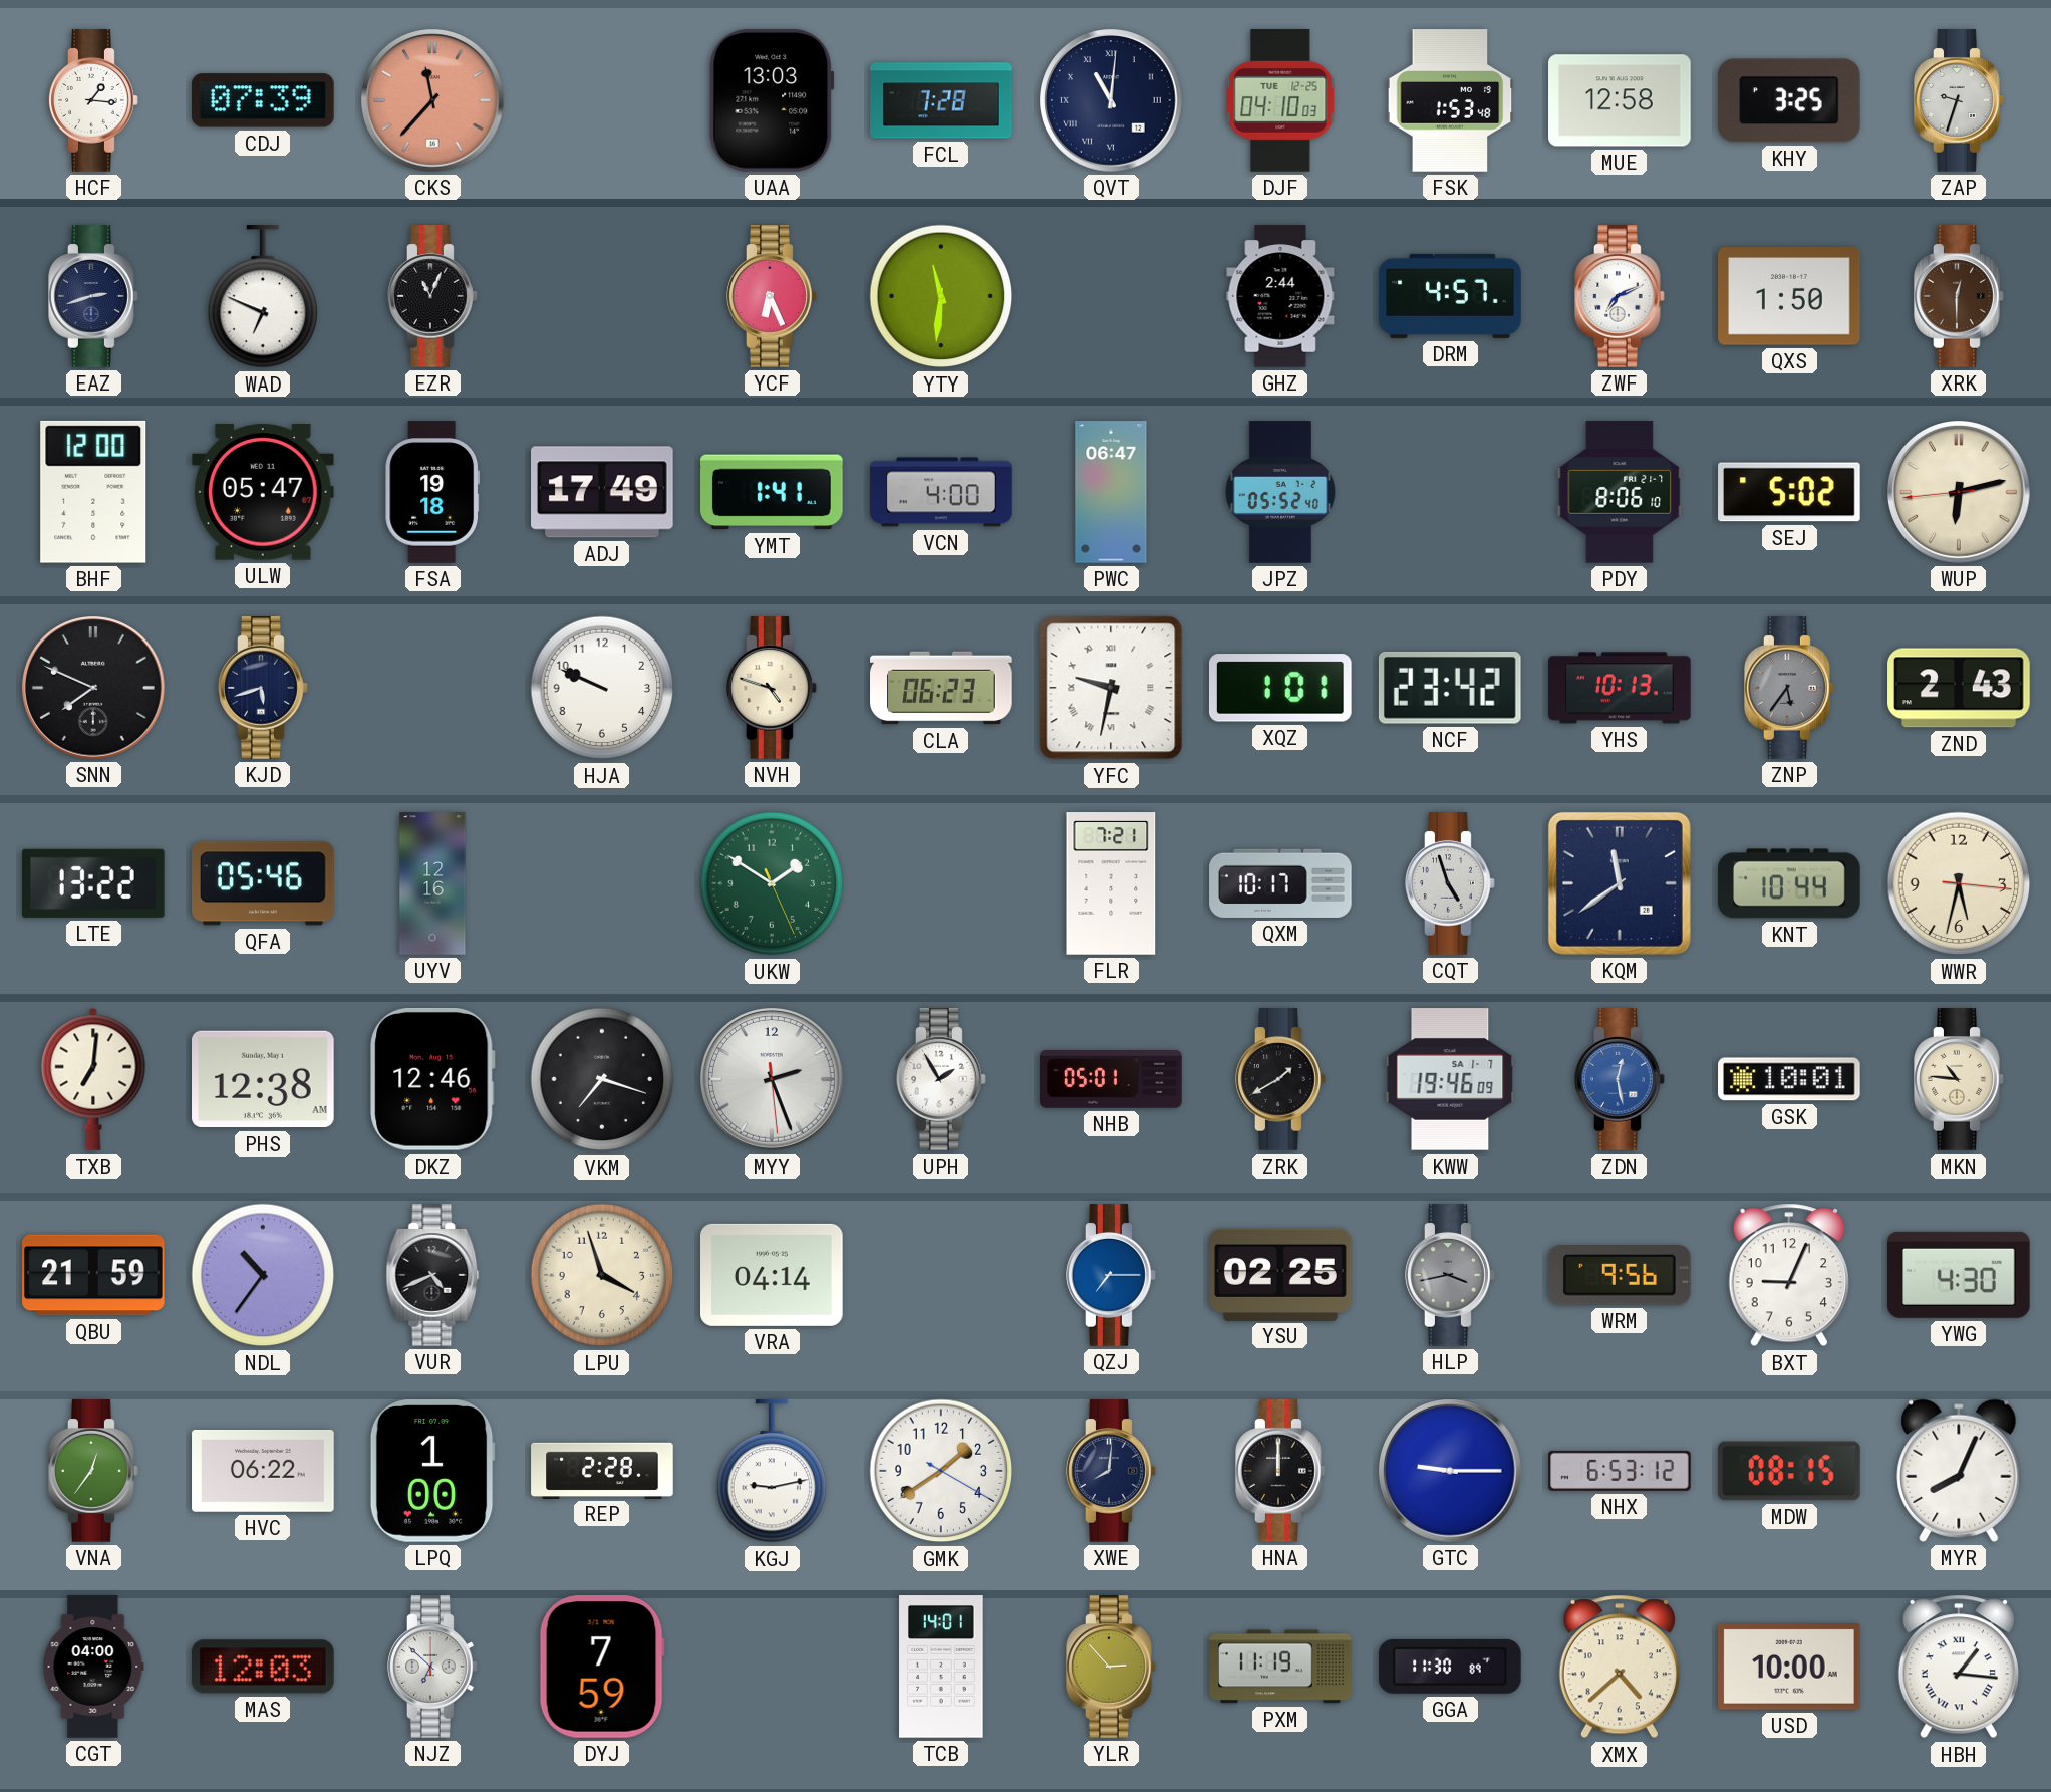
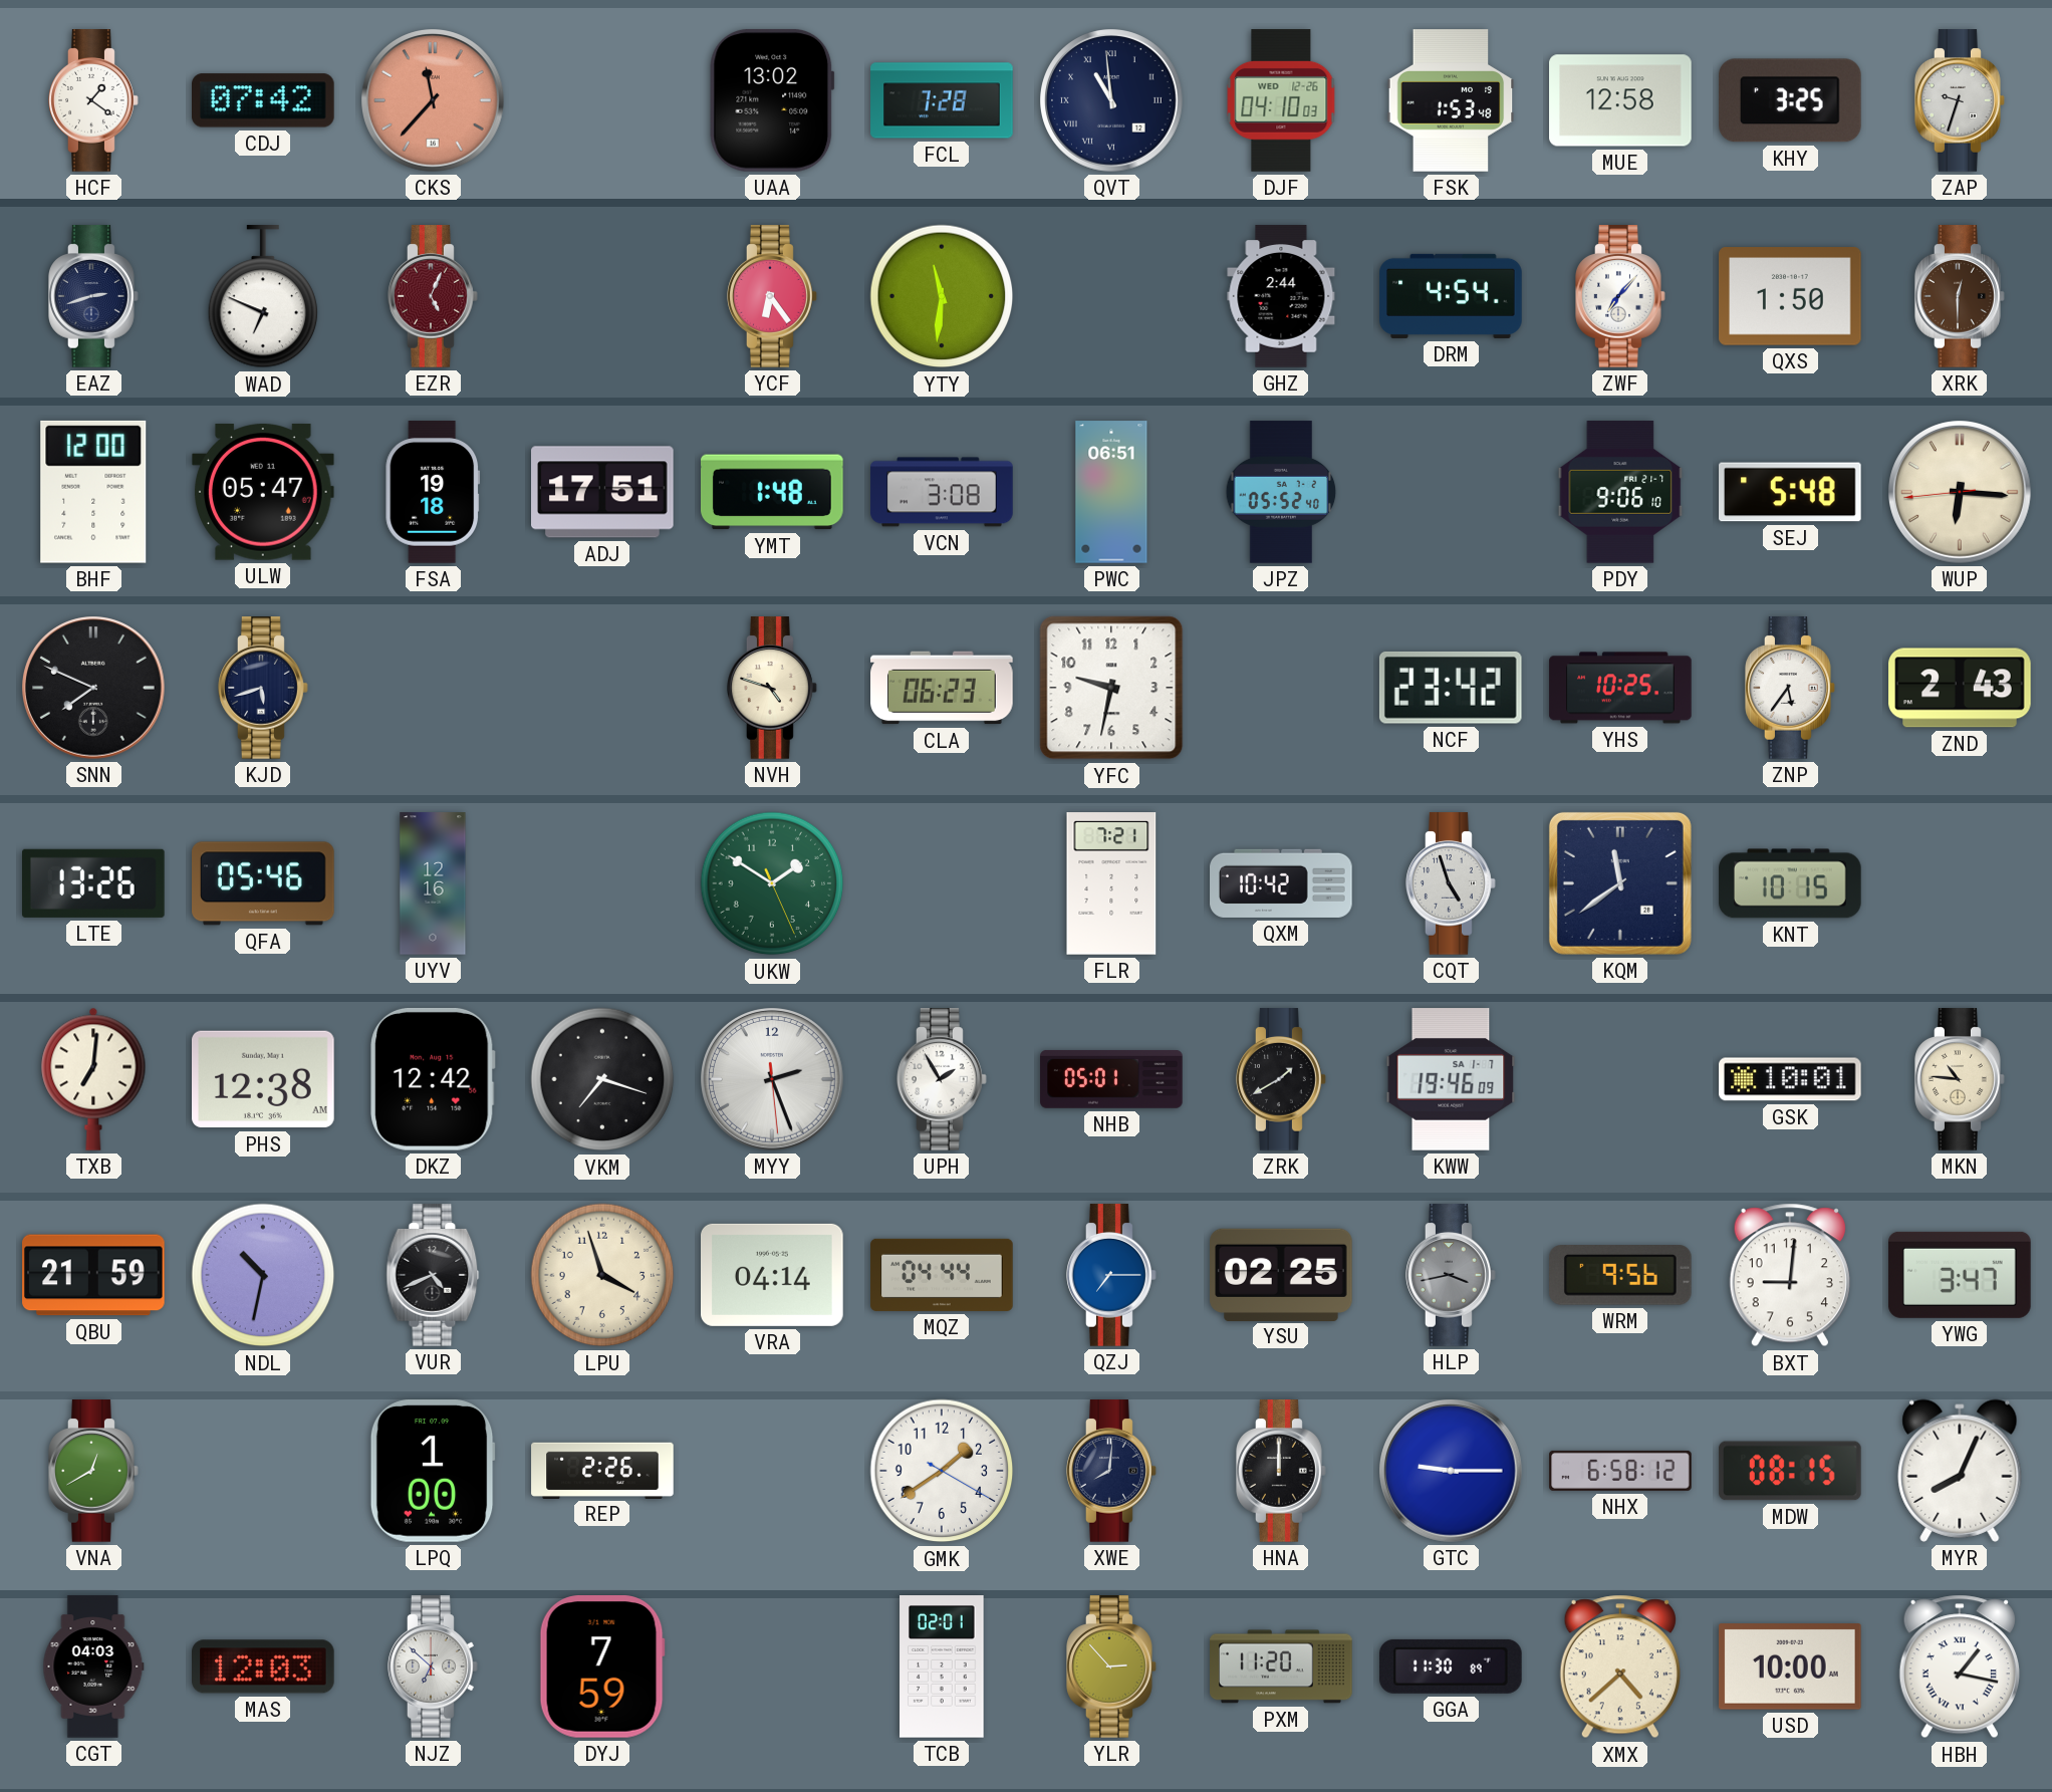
HCF: 1:16 -> 1:21
CDJ: 07:39 -> 07:42
UAA: 13:03 -> 13:02
QVT: 11:01 -> 10:59
DJF date: TUE 12-25 -> WED 12-26
EZR: 11:04 -> 5:04
EZR dial: black -> burgundy
YCF: 6:26 -> 6:24
DRM: 4:57 -> 4:54
ZWF: 7:11 -> 7:07
ADJ: 17:49 -> 17:51
YMT: 1:41 -> 1:48
VCN: 4:00 -> 3:08
PWC: 06:47 -> 06:51
PDY: 8:06 -> 9:06
SEJ: 5:02 -> 5:48
WUP: 6:12 -> 6:15
HJA: 9:49 -> none
YFC numerals: Roman -> Arabic
XQZ: 1:01 -> none
YHS: 10:13 -> 10:25
ZNP dial: grey -> white
LTE: 13:22 -> 13:26
QXM: 10:17 -> 10:42
KNT: 10:44 -> 10:15
WWR: 5:32 -> none
DKZ: 12:46 -> 12:42
ZDN: 12:28 -> none
NDL: 10:36 -> 10:32
MQZ: none -> 04:44
BXT: 9:04 -> 9:01
YWG: 4:30 -> 3:47
VNA: 12:36 -> 12:40
HVC: 06:22 -> none
REP: 2:28 -> 2:26
KGJ: 9:13 -> none
NHX: 6:53 -> 6:58
CGT: 04:00 -> 04:03
TCB: 14:01 -> 02:01
PXM: 11:19 -> 11:20
HBH: 1:16 -> 1:17
